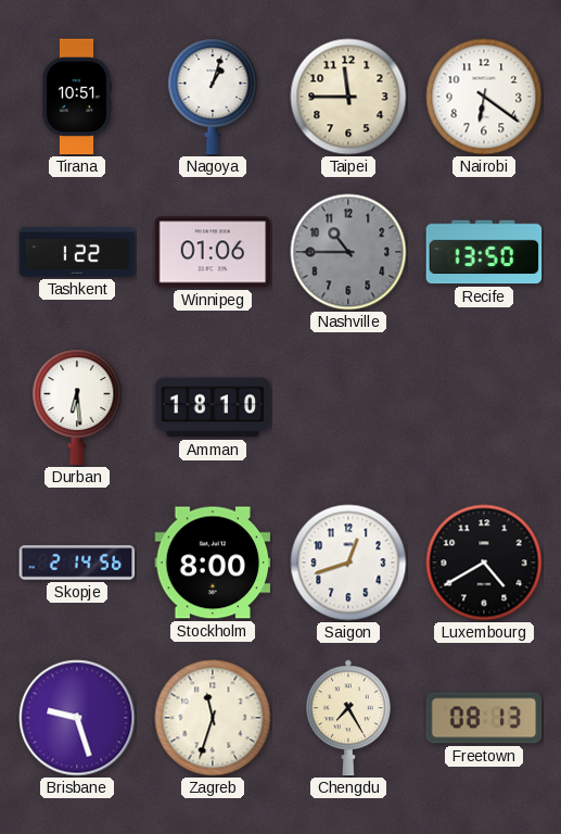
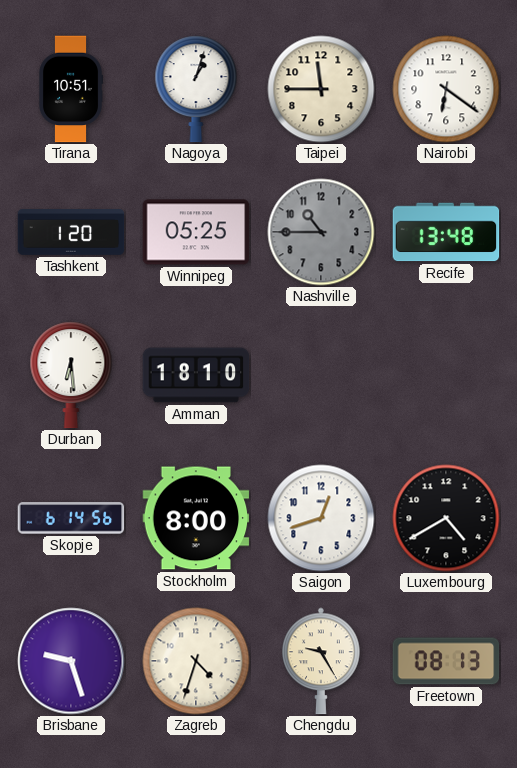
Tashkent: 1:22 -> 1:20
Winnipeg: 01:06 -> 05:25
Recife: 13:50 -> 13:48
Skopje: 2:14 -> 6:14
Zagreb: 11:33 -> 4:33
Chengdu: 7:25 -> 9:25
